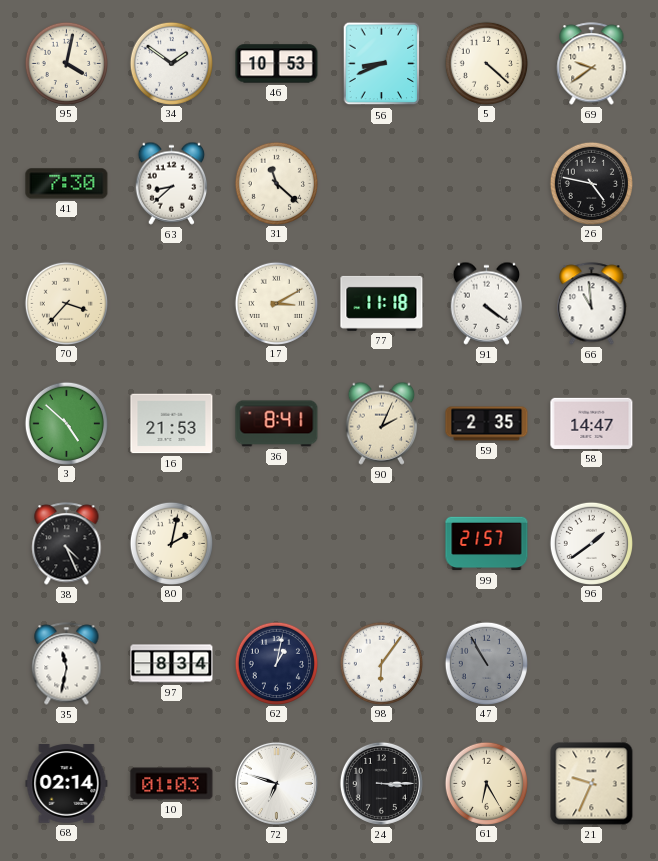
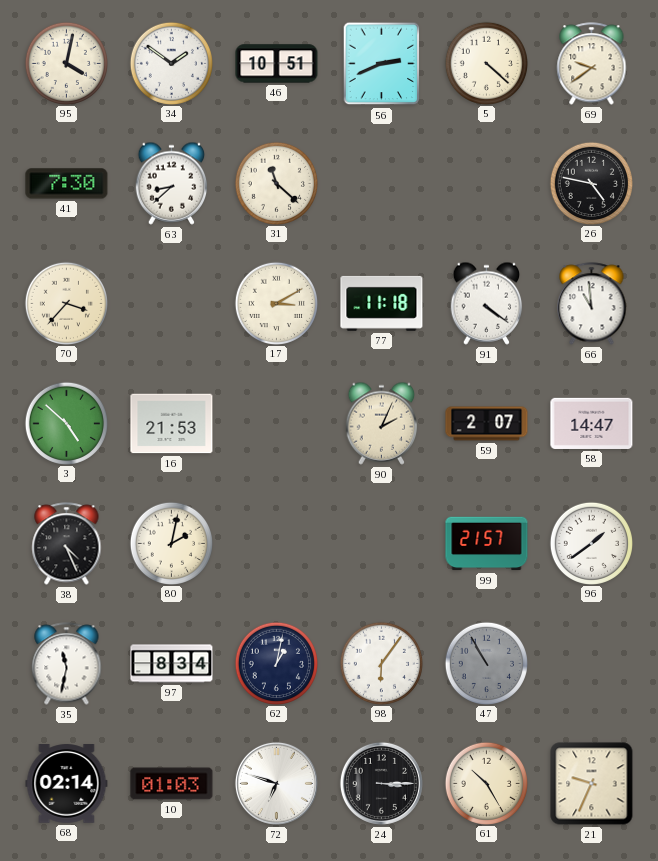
46: 10:53 -> 10:51
56: 8:41 -> 2:41
36: 8:41 -> none
59: 2:35 -> 2:07
61: 6:25 -> 10:25
